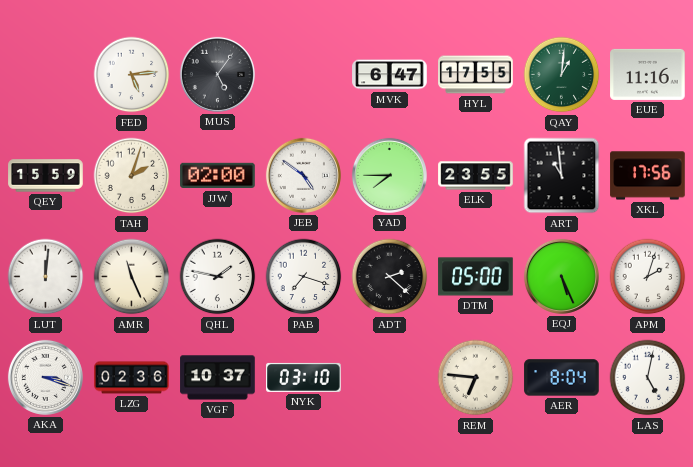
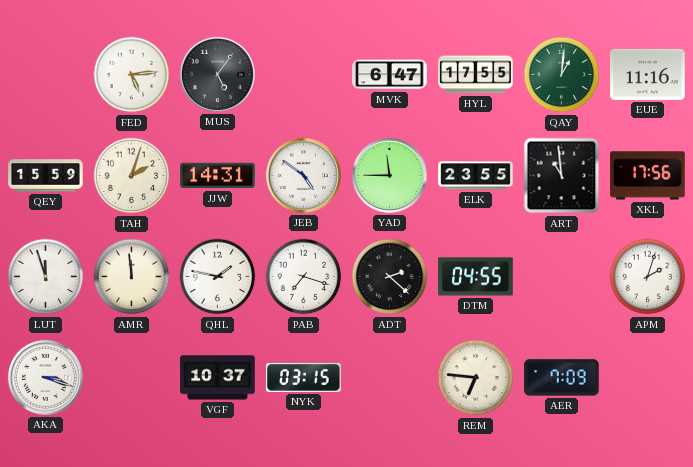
JJW: 02:00 -> 14:31
YAD: 7:45 -> 11:45
LUT: 12:01 -> 11:57
AMR: 11:26 -> 11:59
DTM: 05:00 -> 04:55
EQJ: 5:26 -> none
LZG: 02:36 -> none
NYK: 03:10 -> 03:15
AER: 8:04 -> 7:09
LAS: 5:02 -> none
